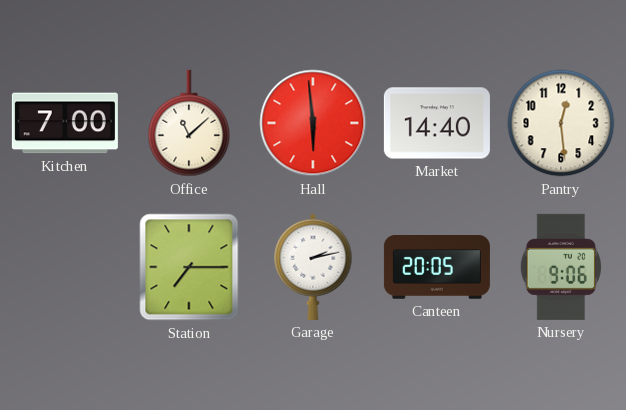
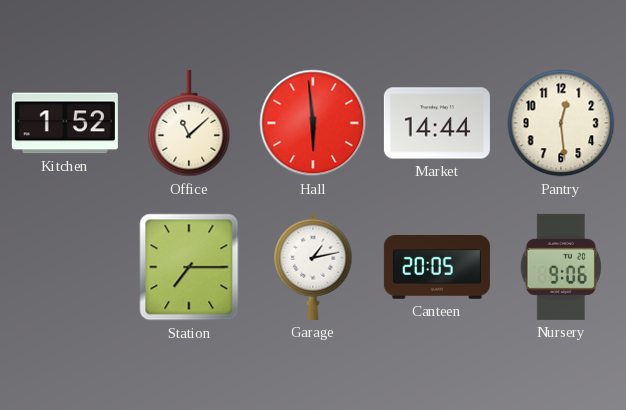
Kitchen: 7:00 -> 1:52
Market: 14:40 -> 14:44
Garage: 2:13 -> 1:13
